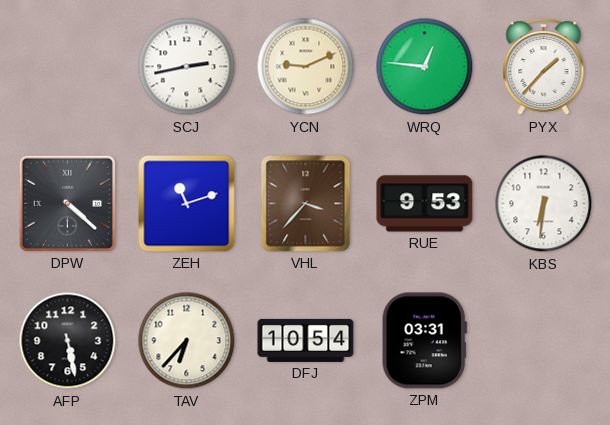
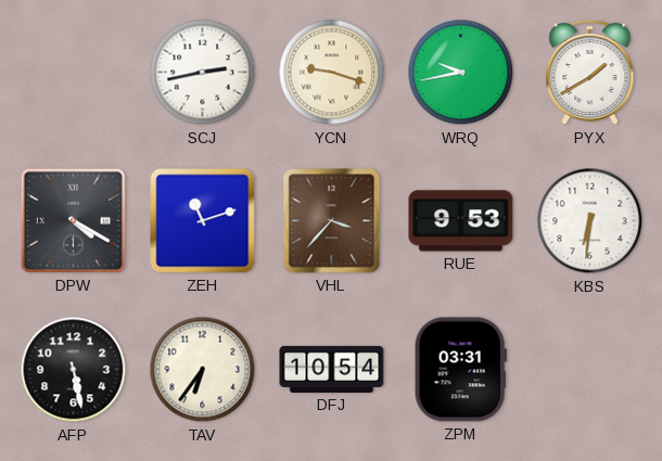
YCN: 9:11 -> 9:18
WRQ: 12:46 -> 9:43
PYX: 1:37 -> 1:40
DPW: 4:22 -> 4:20
TAV: 6:37 -> 6:36
